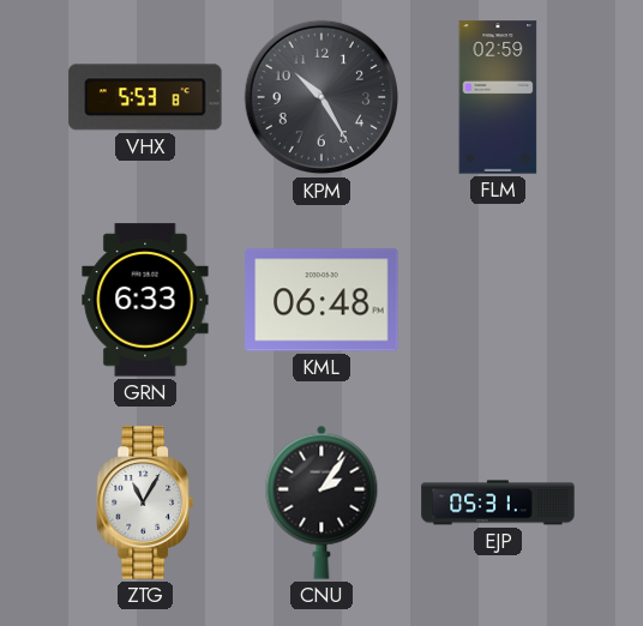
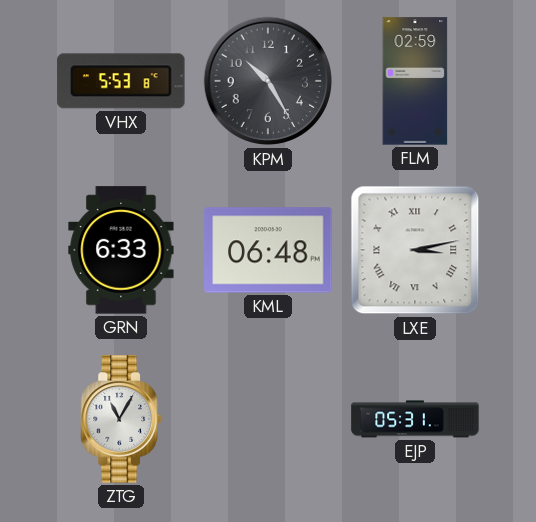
LXE: none -> 3:13
CNU: 2:06 -> none
